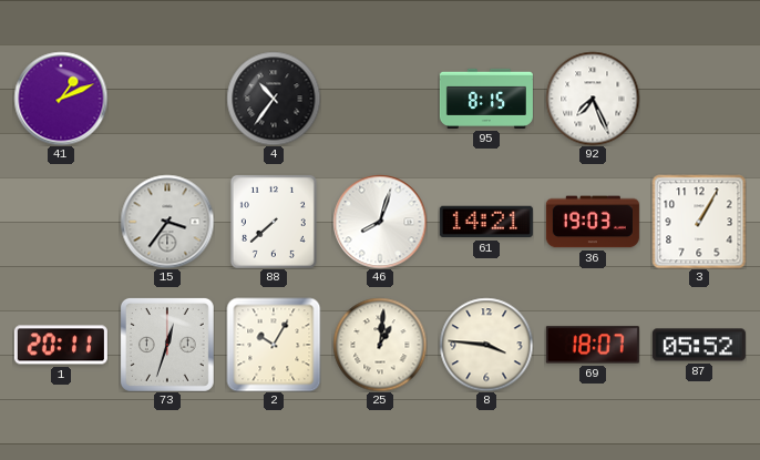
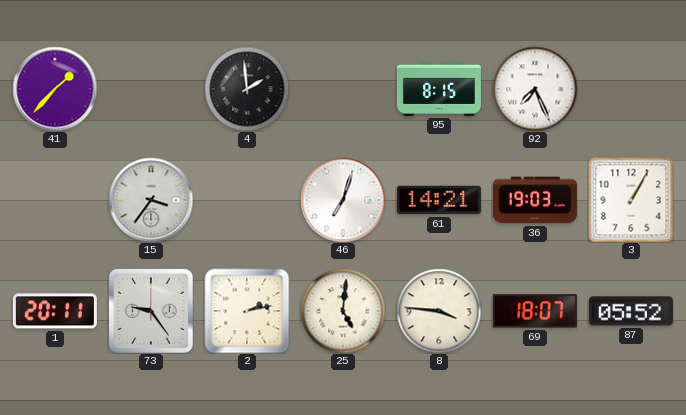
41: 1:11 -> 1:37
4: 10:36 -> 1:59
88: 7:38 -> none
46: 8:03 -> 7:03
73: 12:33 -> 9:24
2: 10:05 -> 2:13
25: 1:01 -> 5:01
